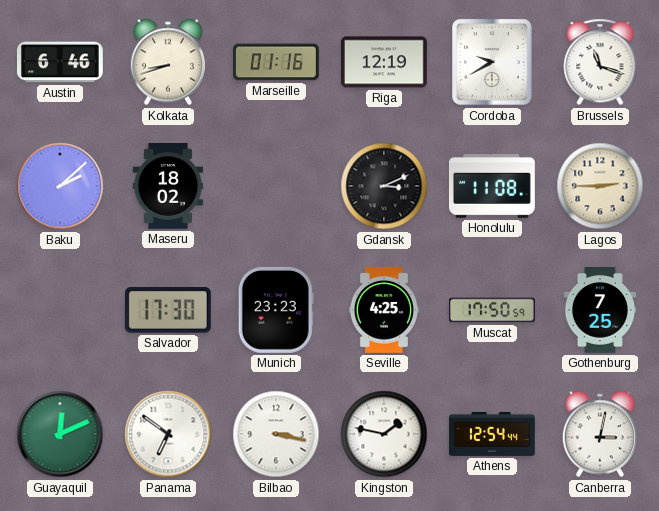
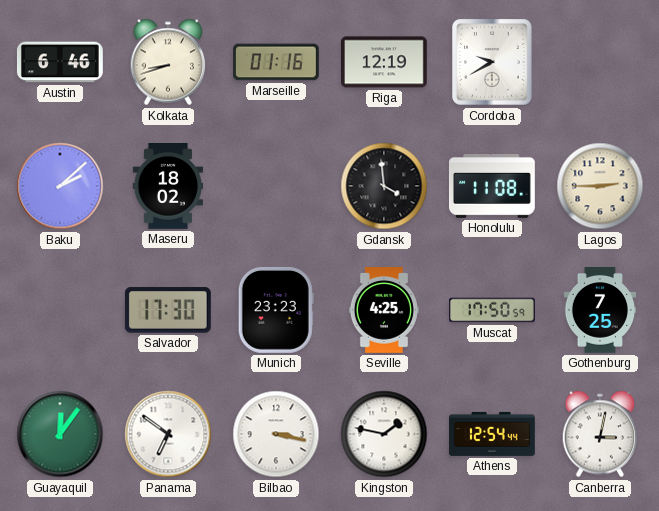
Brussels: 11:18 -> none
Gdansk: 3:11 -> 3:59
Guayaquil: 12:11 -> 12:06
